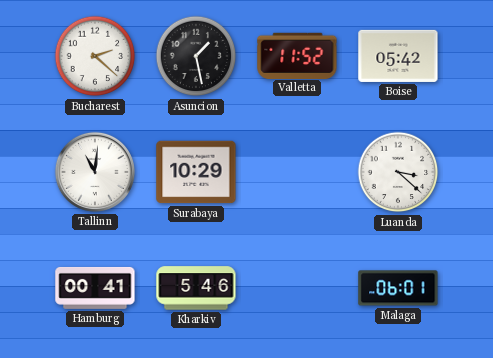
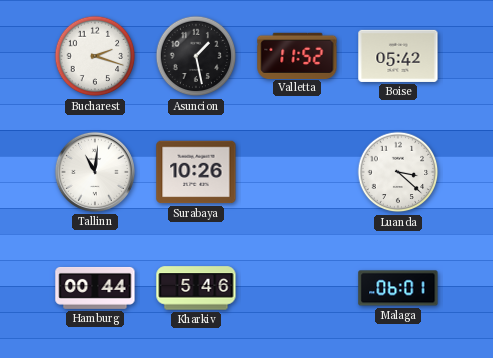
Bucharest: 2:22 -> 2:18
Surabaya: 10:29 -> 10:26
Hamburg: 00:41 -> 00:44
